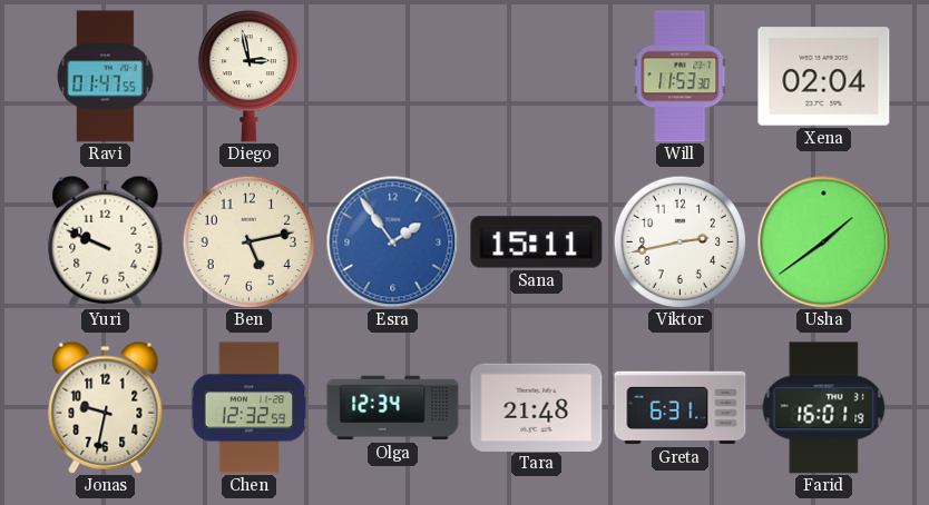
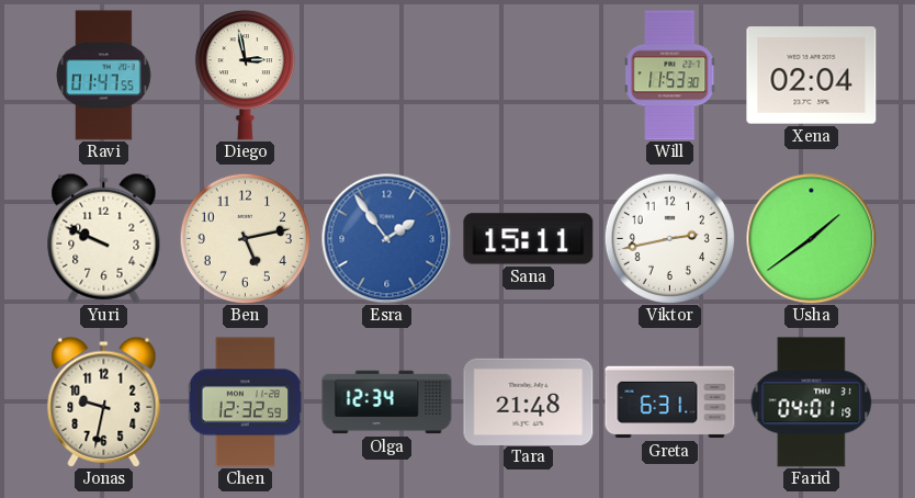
Farid: 16:01 -> 04:01
